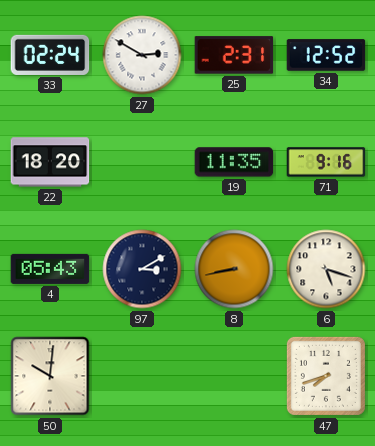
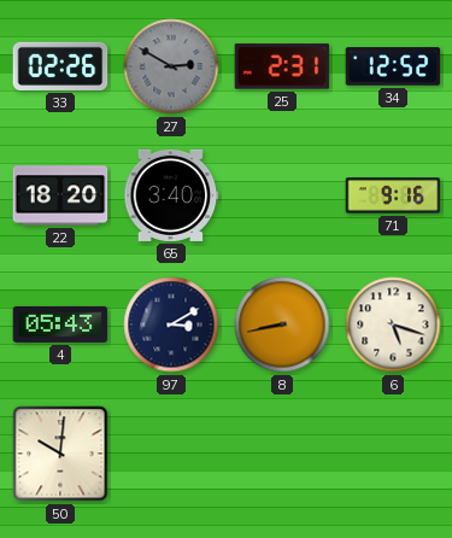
33: 02:24 -> 02:26
27 dial: white -> grey
65: none -> 3:40
19: 11:35 -> none
47: 7:42 -> none
